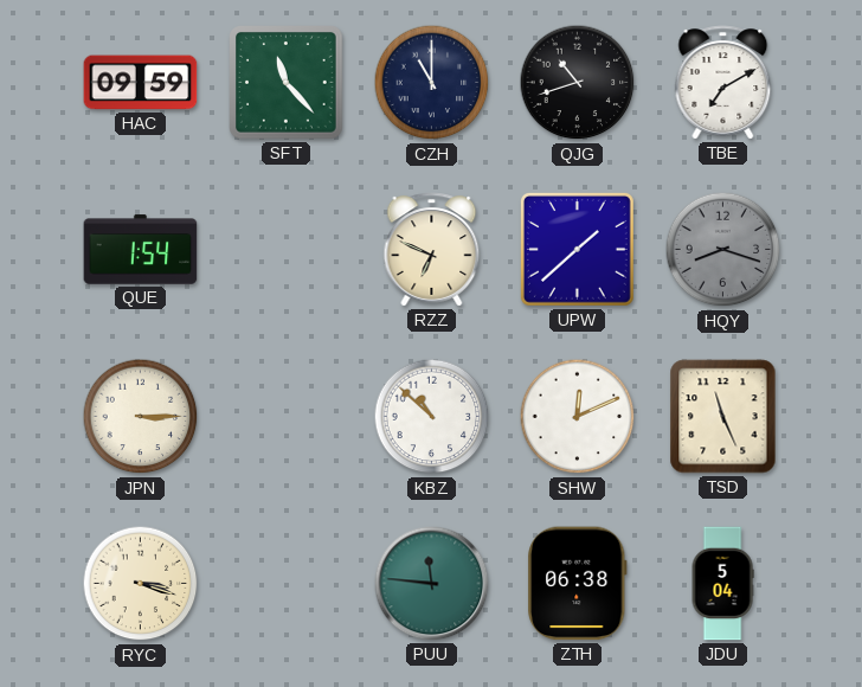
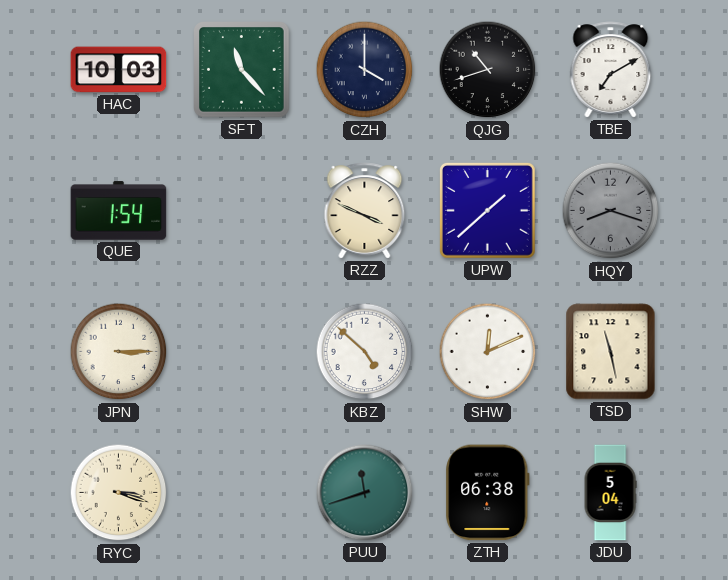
HAC: 09:59 -> 10:03
CZH: 11:00 -> 4:00
RZZ: 6:49 -> 3:49
KBZ: 10:52 -> 4:52
TSD: 11:26 -> 11:28
PUU: 11:46 -> 11:42
